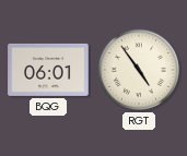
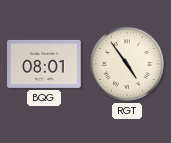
BQG: 06:01 -> 08:01
